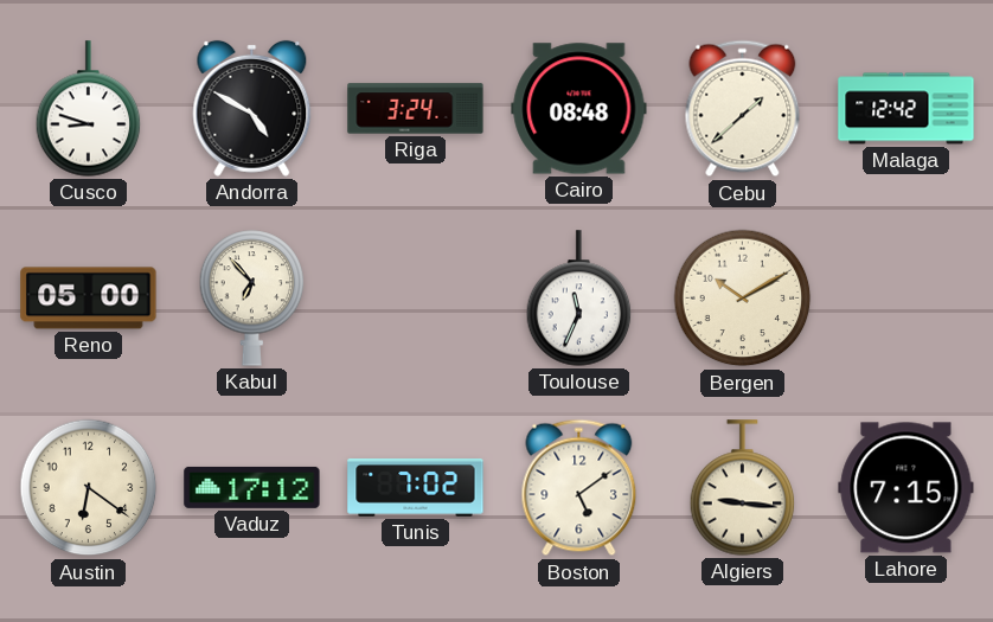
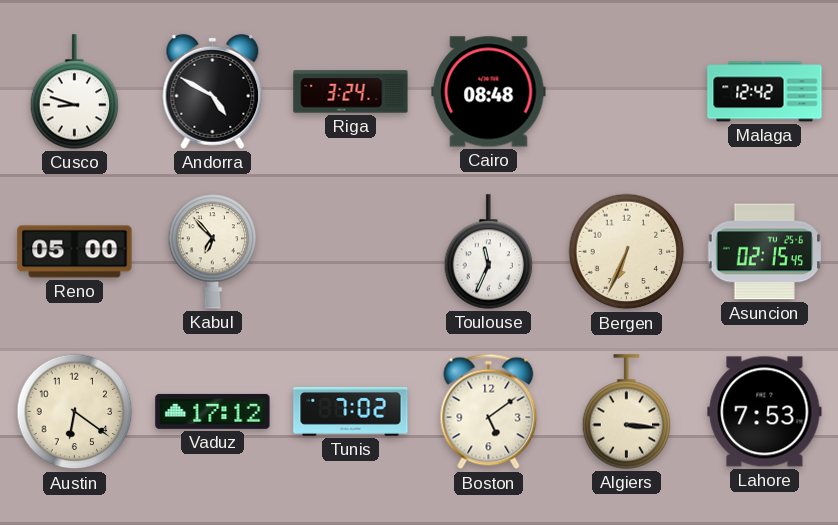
Cebu: 1:38 -> none
Bergen: 10:10 -> 6:34
Asuncion: none -> 02:15
Algiers: 9:16 -> 3:16
Lahore: 7:15 -> 7:53
